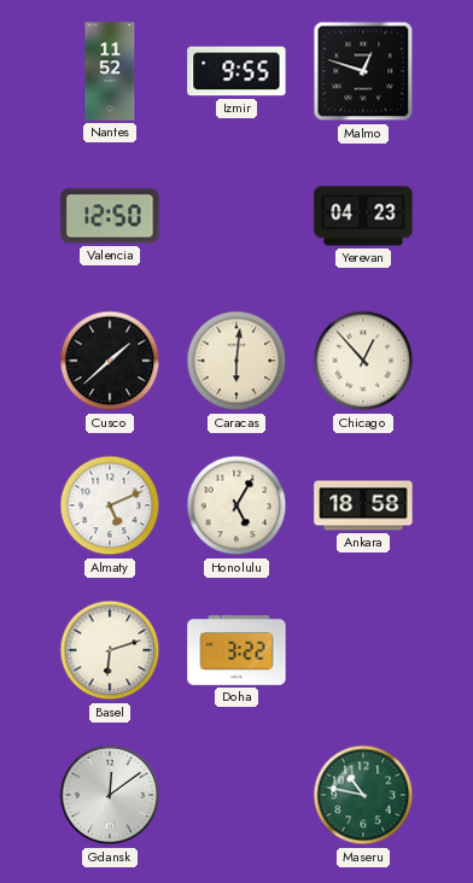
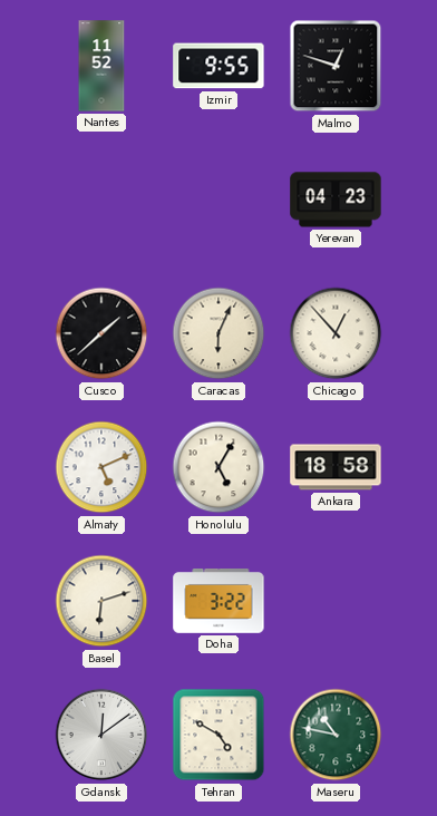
Valencia: 12:50 -> none
Caracas: 6:01 -> 6:04
Tehran: none -> 4:50
